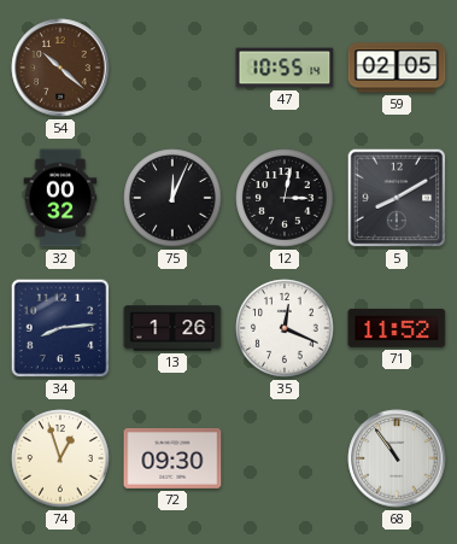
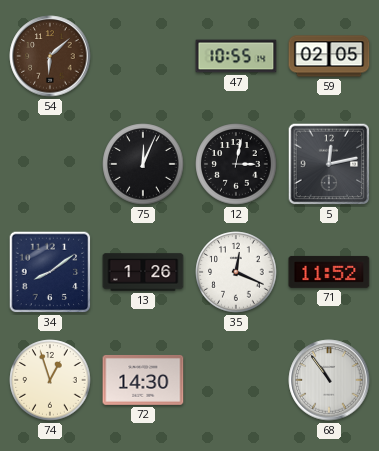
54: 10:22 -> 6:08
32: 00:32 -> none
5: 8:10 -> 12:13
34: 8:14 -> 8:09
72: 09:30 -> 14:30
